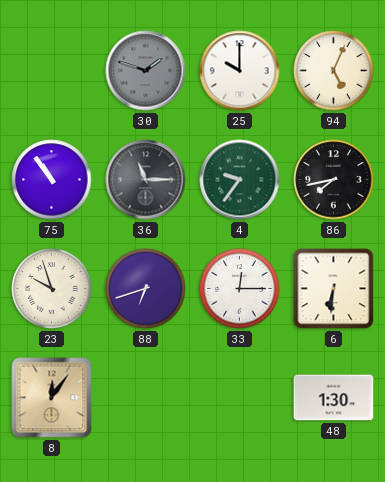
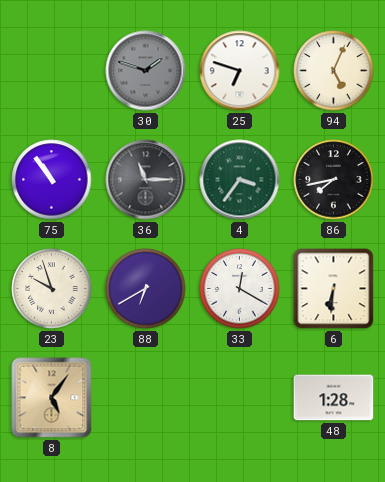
25: 10:00 -> 6:48
4: 9:36 -> 3:36
88: 6:42 -> 6:40
33: 12:15 -> 12:20
8: 12:06 -> 5:06
48: 1:30 -> 1:28
